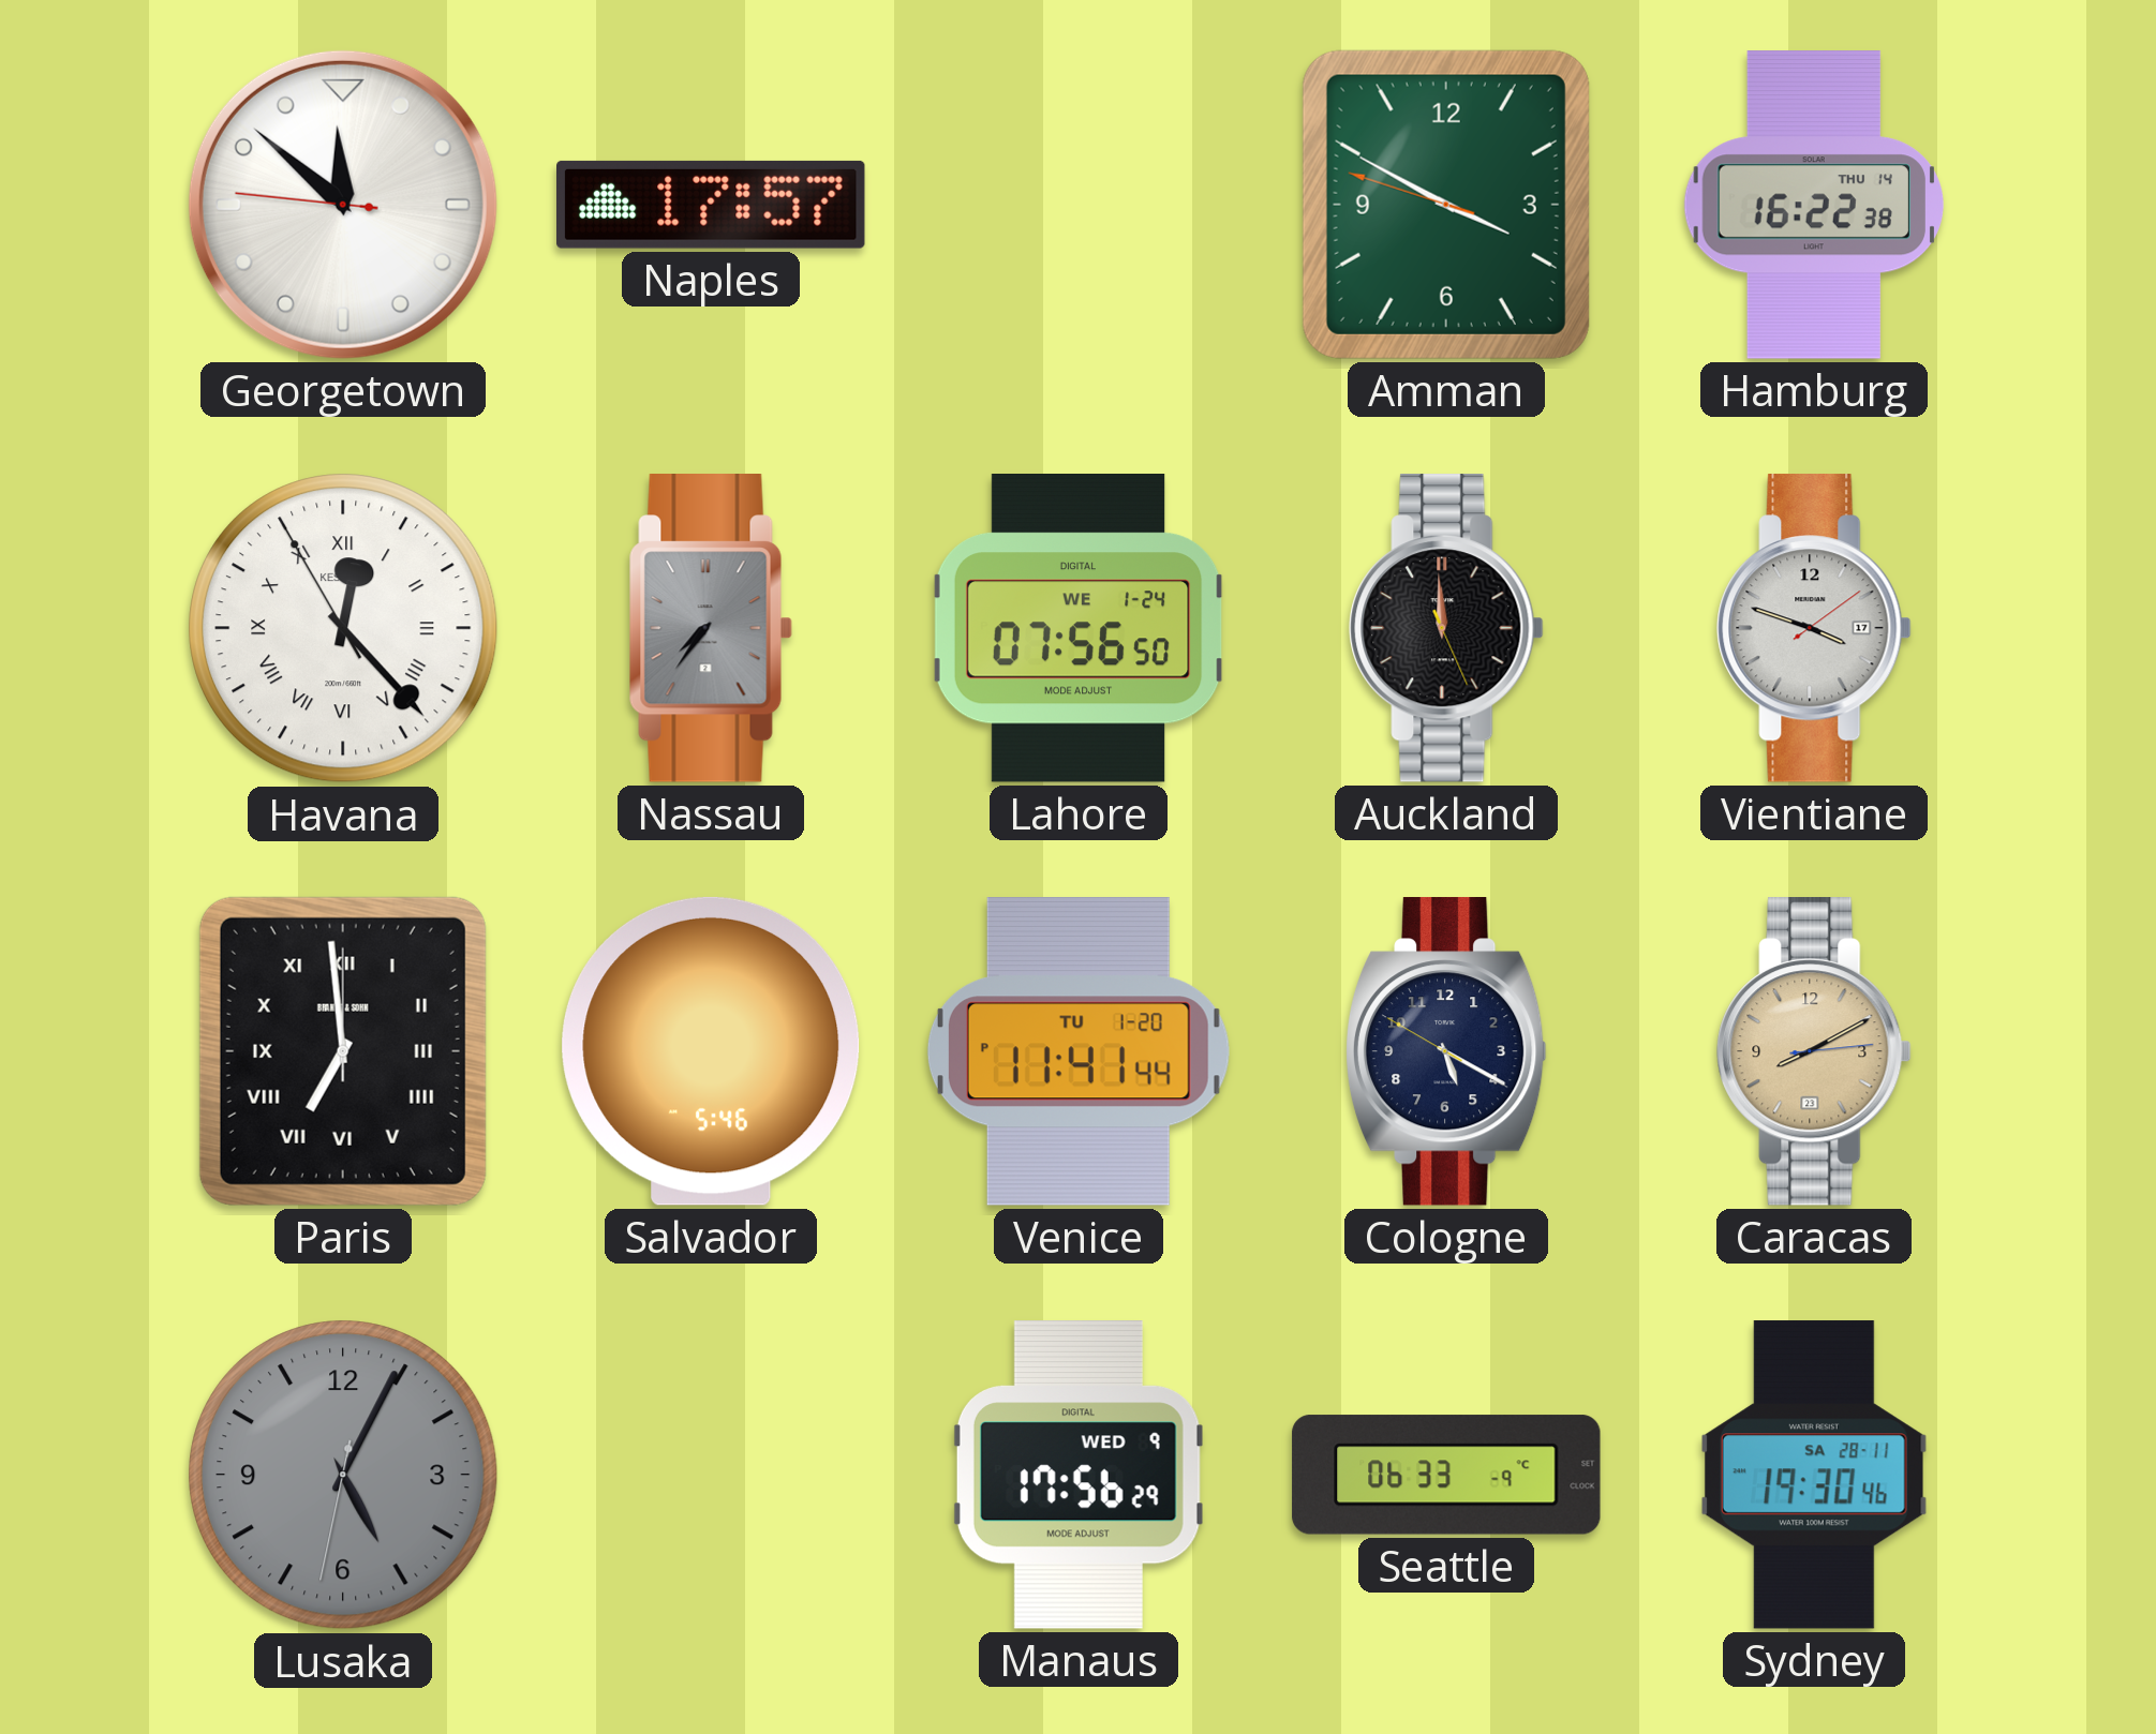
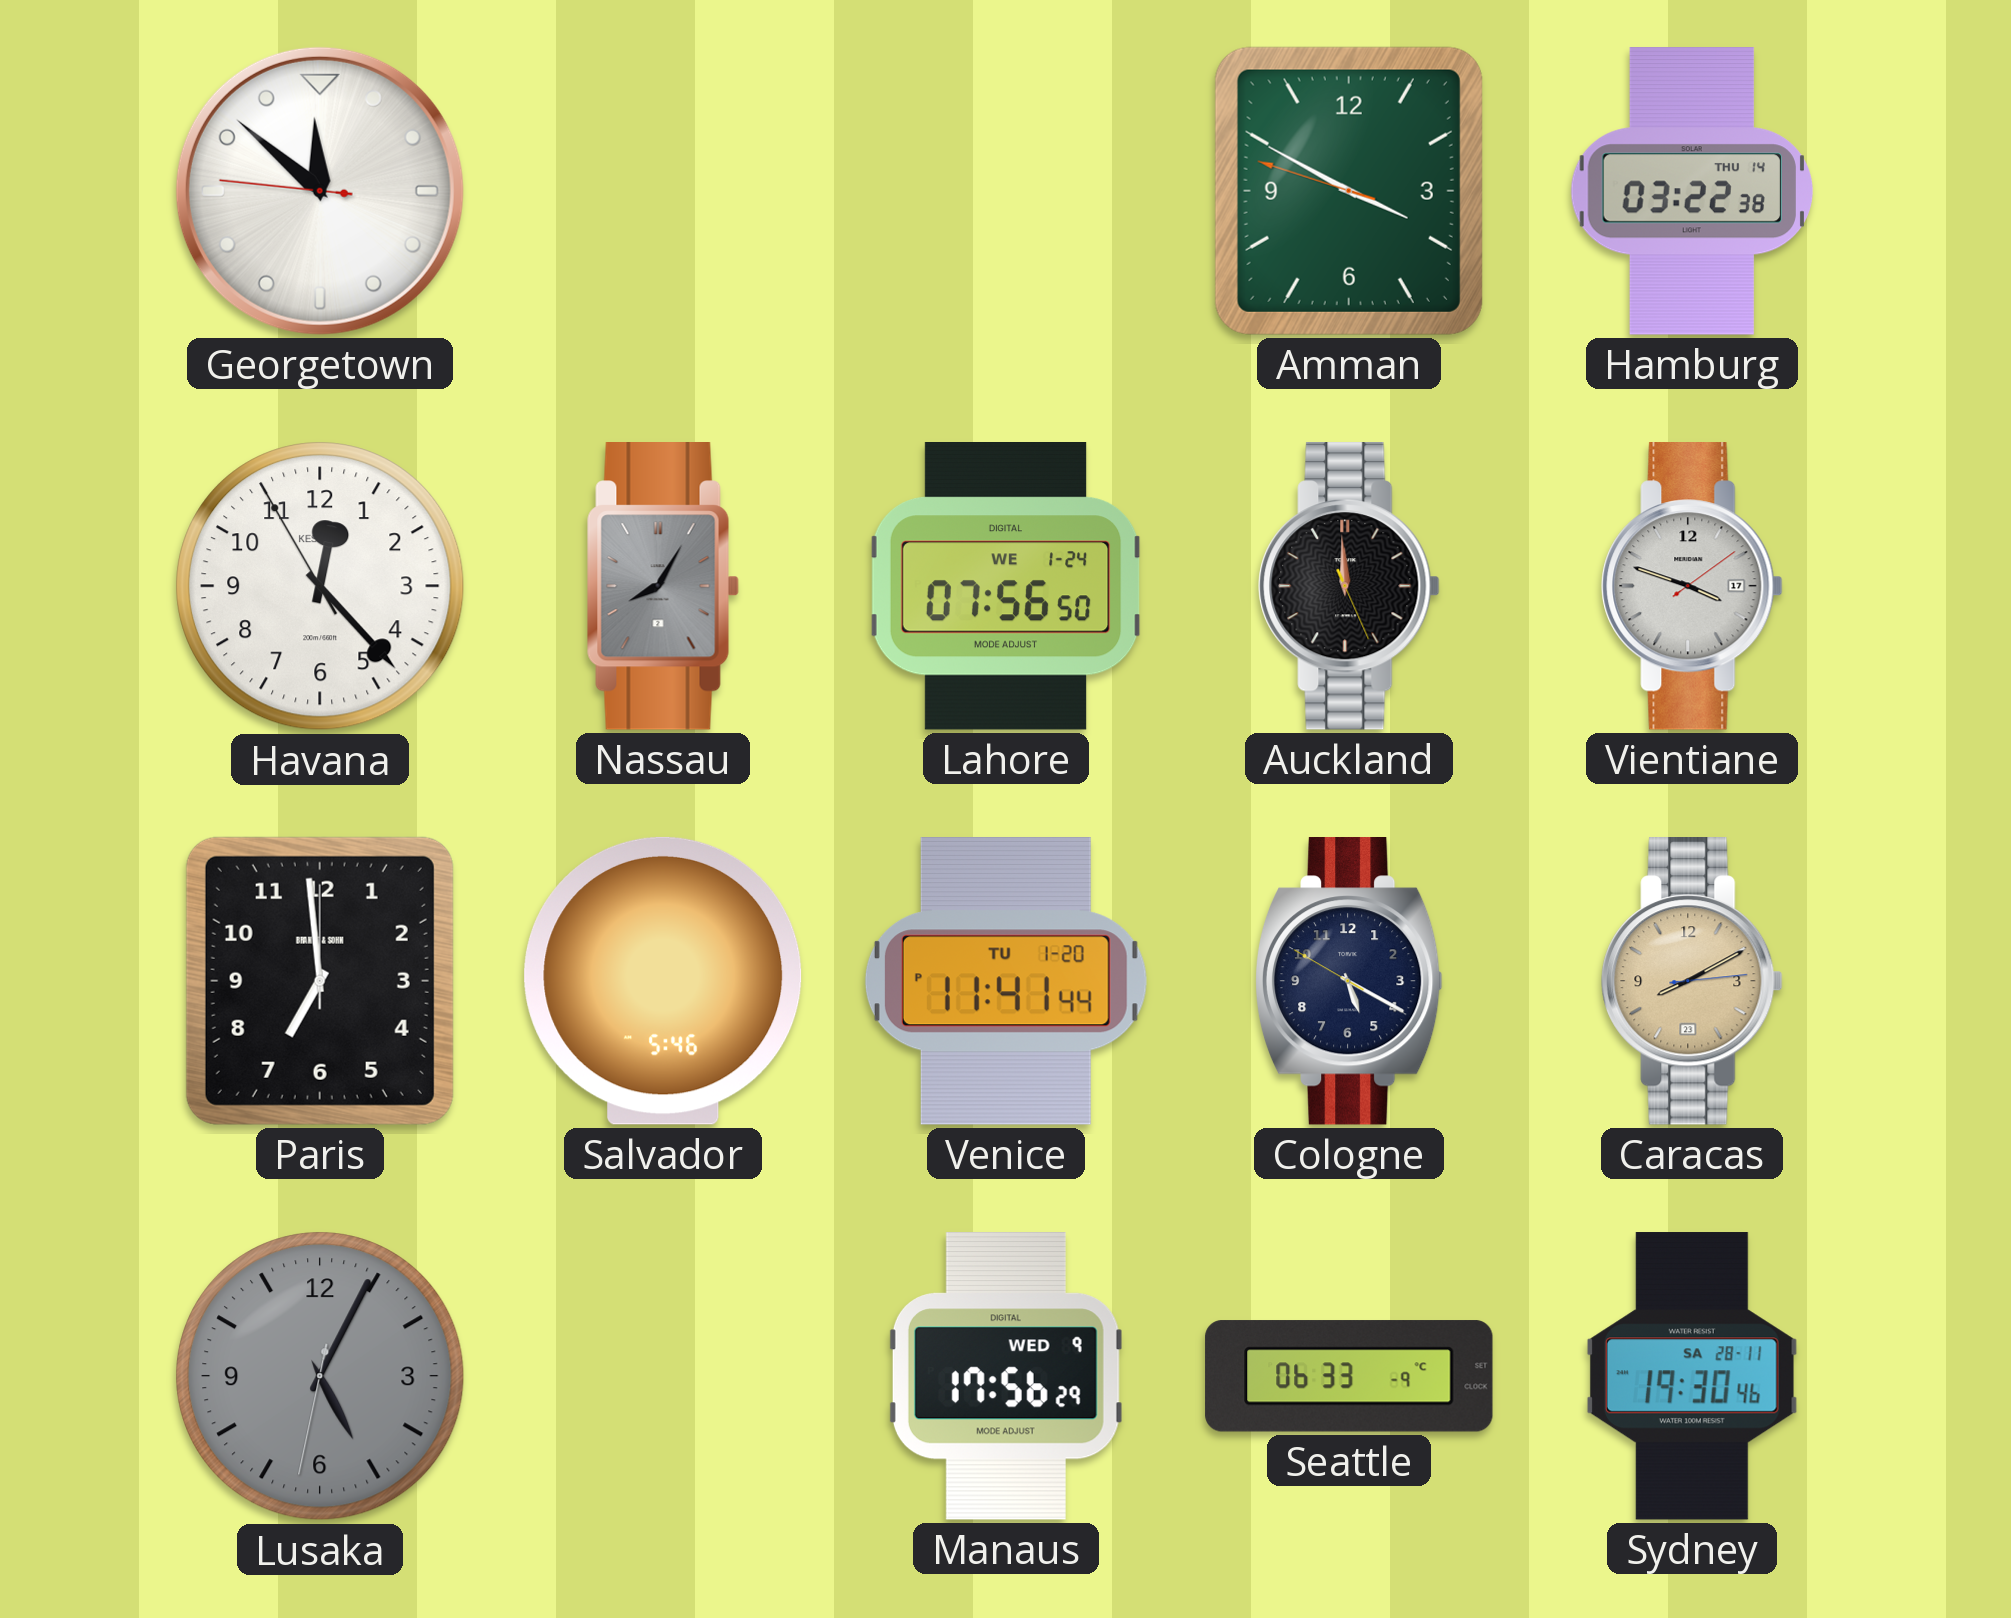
Naples: 17:57 -> none
Hamburg: 16:22 -> 03:22
Havana numerals: Roman -> Arabic
Nassau: 7:36 -> 8:05
Paris numerals: Roman -> Arabic
